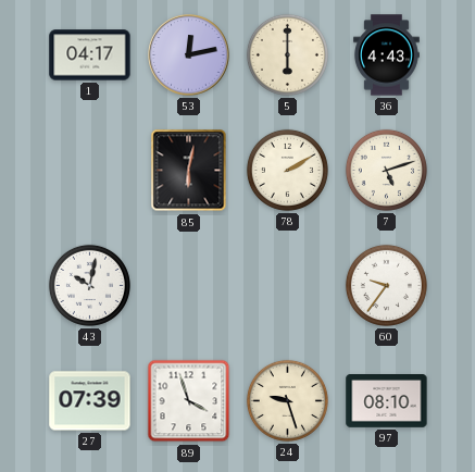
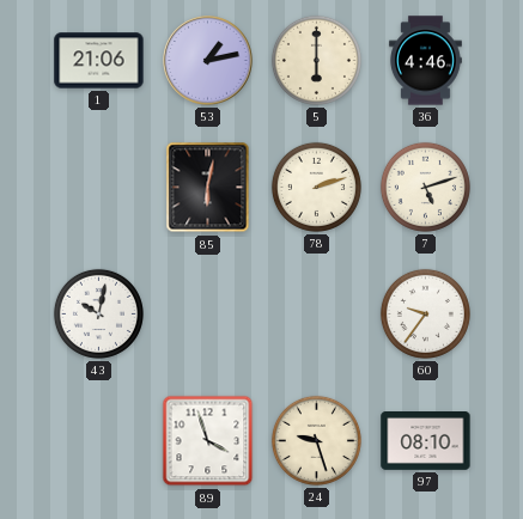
1: 04:17 -> 21:06
53: 12:13 -> 1:13
36: 4:43 -> 4:46
78: 2:10 -> 2:12
27: 07:39 -> none
